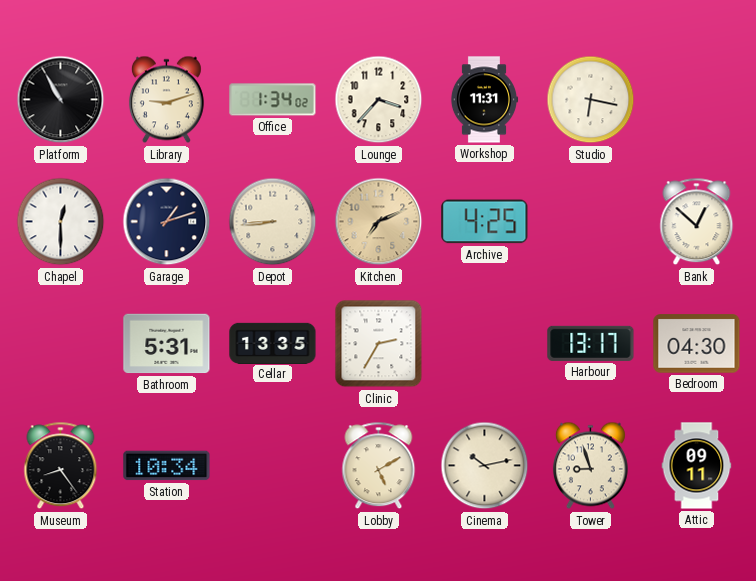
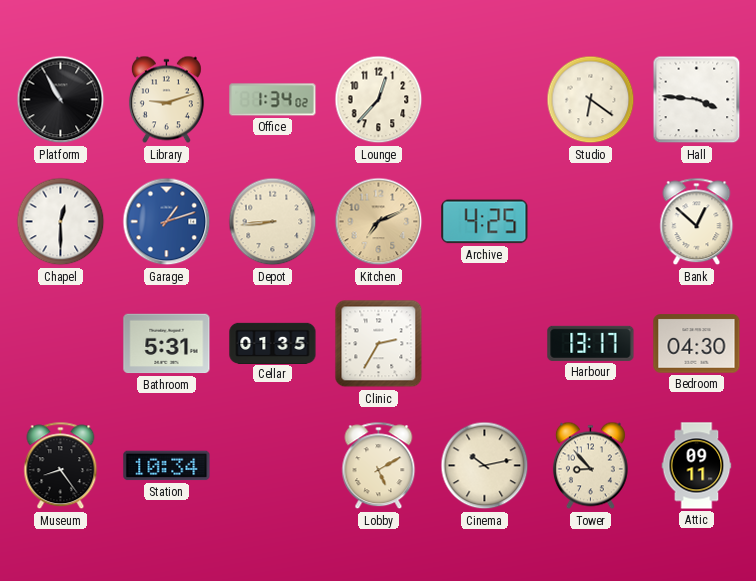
Lounge: 3:37 -> 12:37
Workshop: 11:31 -> none
Studio: 6:17 -> 6:21
Hall: none -> 3:46
Garage dial: navy -> blue
Cellar: 13:35 -> 01:35
Tower: 8:57 -> 8:53
